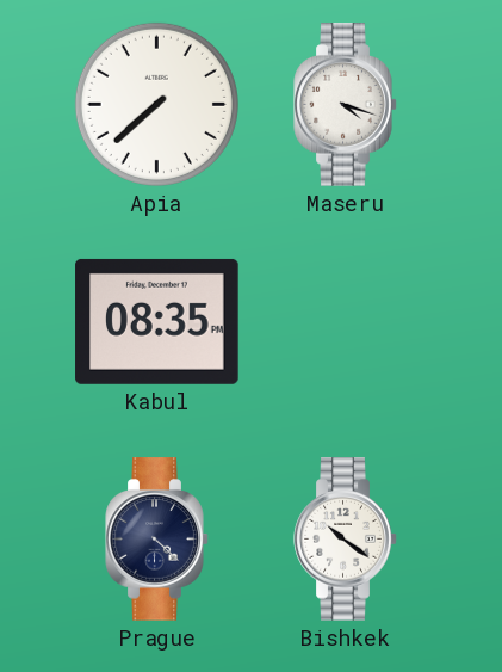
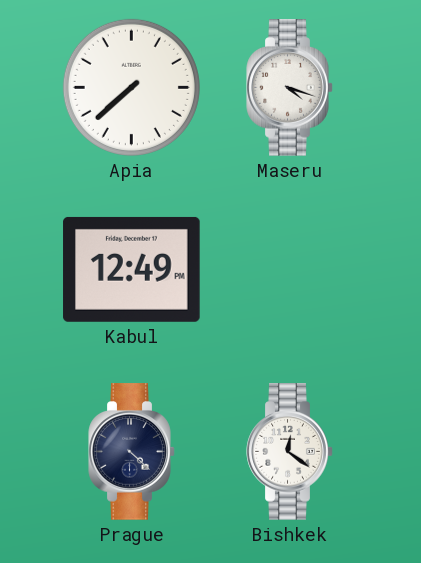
Kabul: 08:35 -> 12:49
Bishkek: 10:21 -> 12:21
